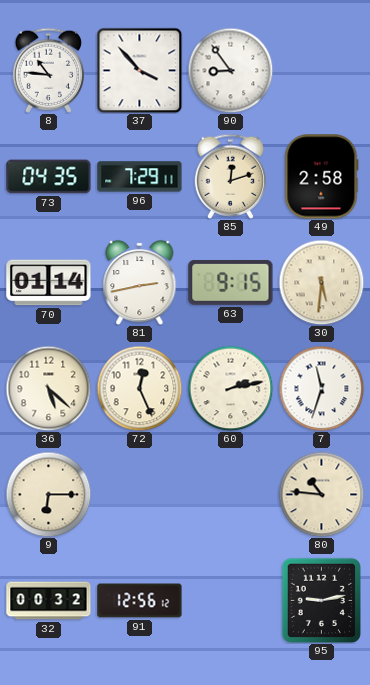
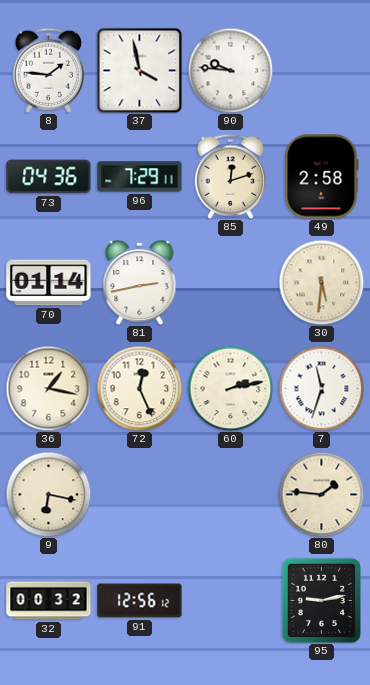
8: 10:46 -> 1:46
37: 3:53 -> 3:58
90: 8:54 -> 9:46
73: 04:35 -> 04:36
63: 9:15 -> none
36: 5:22 -> 1:17
9: 6:15 -> 6:17
80: 10:46 -> 1:46
